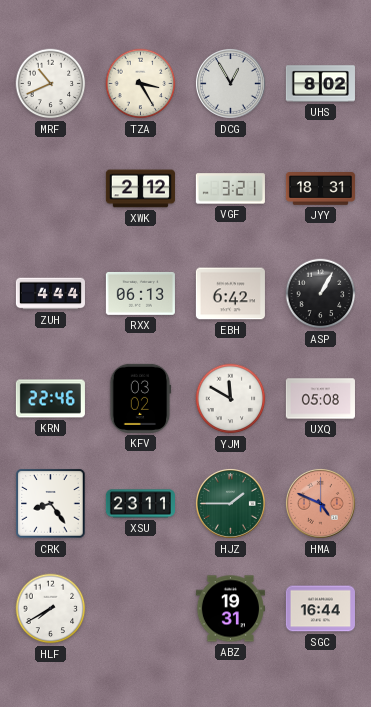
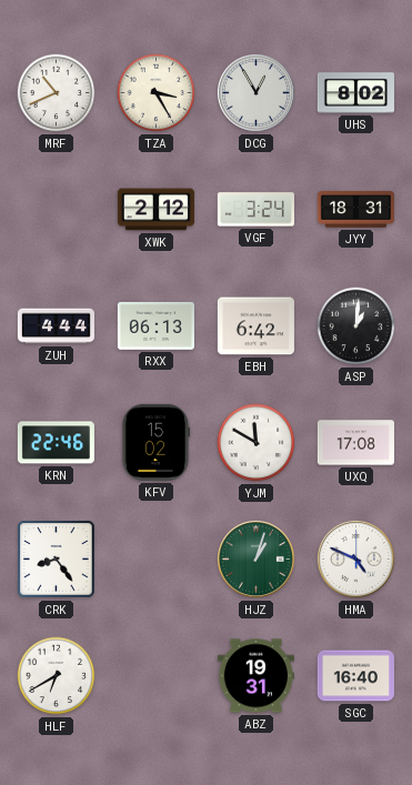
VGF: 3:21 -> 3:24
ASP: 1:05 -> 1:01
KFV: 03:02 -> 15:02
UXQ: 05:08 -> 17:08
XSU: 23:11 -> none
HJZ: 1:45 -> 1:03
HMA dial: salmon -> white
HLF: 7:40 -> 6:40
SGC: 16:44 -> 16:40
